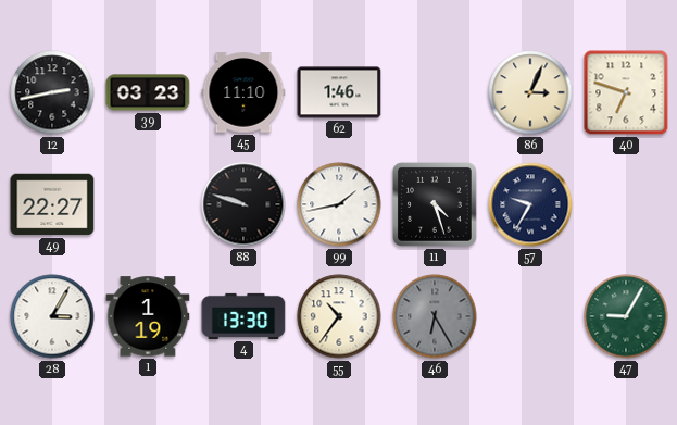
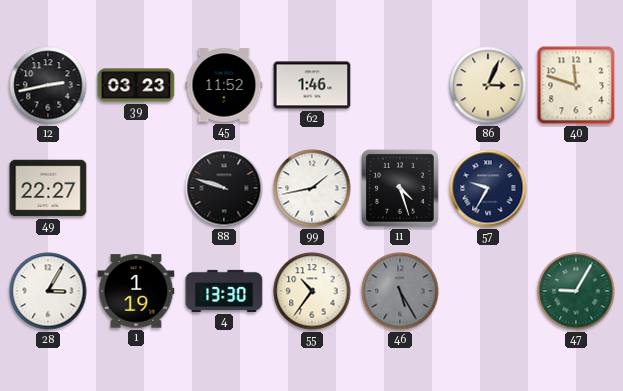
45: 11:10 -> 11:52
40: 6:48 -> 11:48
46: 6:25 -> 5:25
